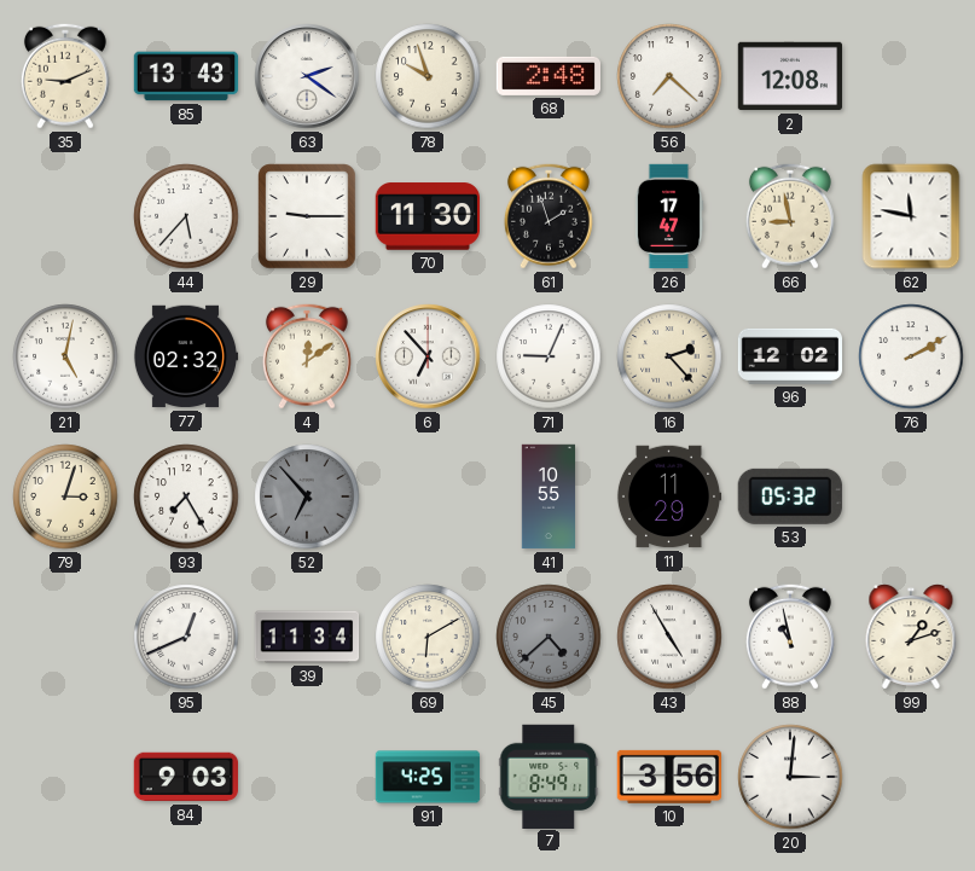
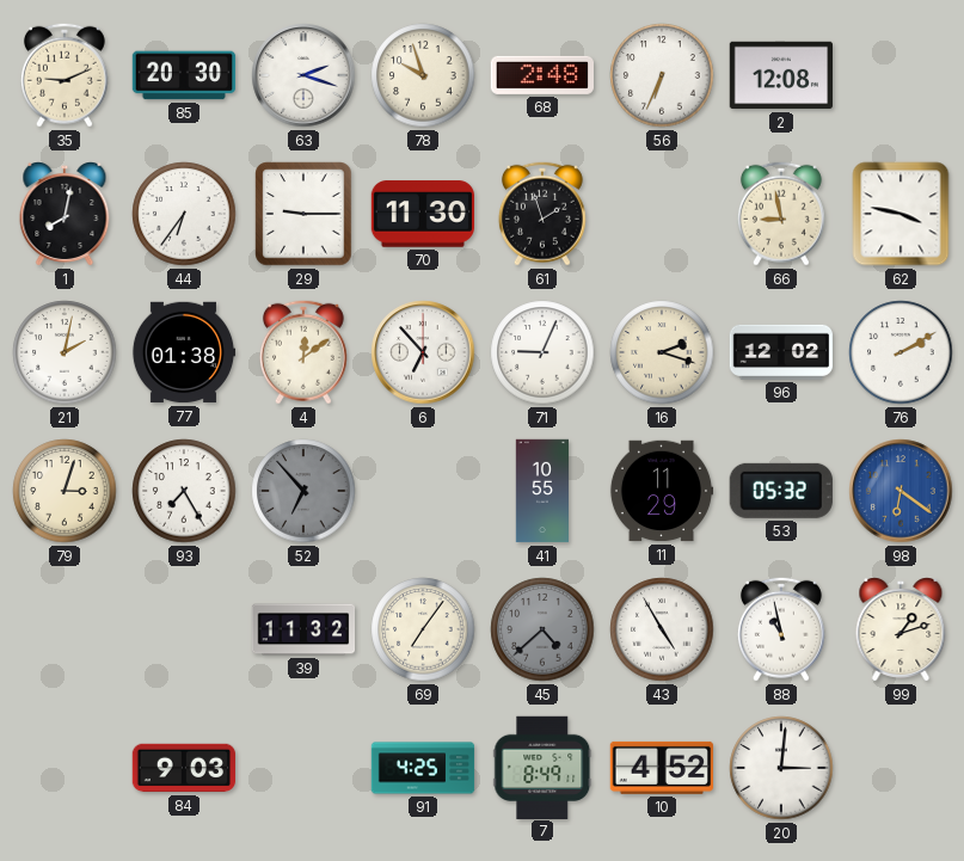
85: 13:43 -> 20:30
63: 2:21 -> 2:18
56: 7:22 -> 6:34
1: none -> 8:02
44: 5:37 -> 6:36
26: 17:47 -> none
62: 11:47 -> 3:47
21: 5:02 -> 2:02
77: 02:32 -> 01:38
16: 2:23 -> 2:18
98: none -> 6:21
95: 12:41 -> none
39: 11:34 -> 11:32
69: 6:10 -> 7:06
10: 3:56 -> 4:52
